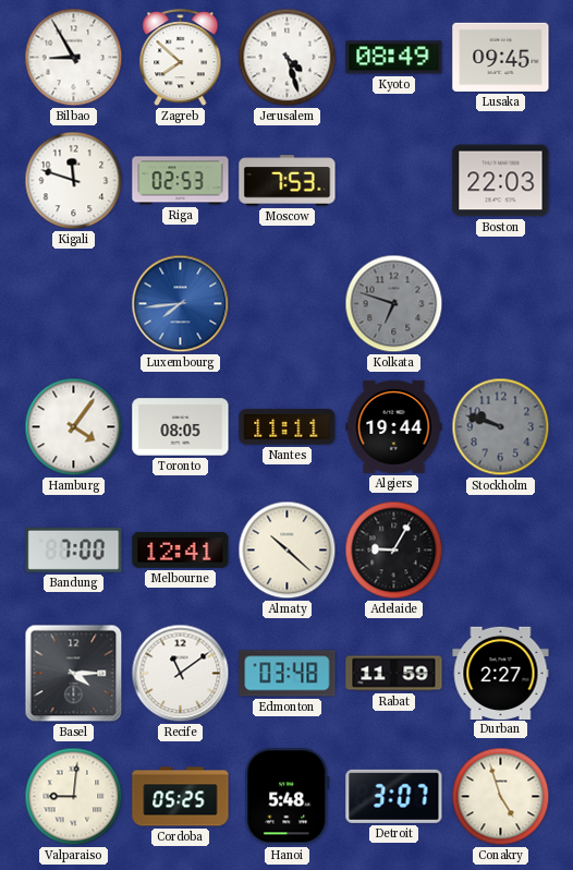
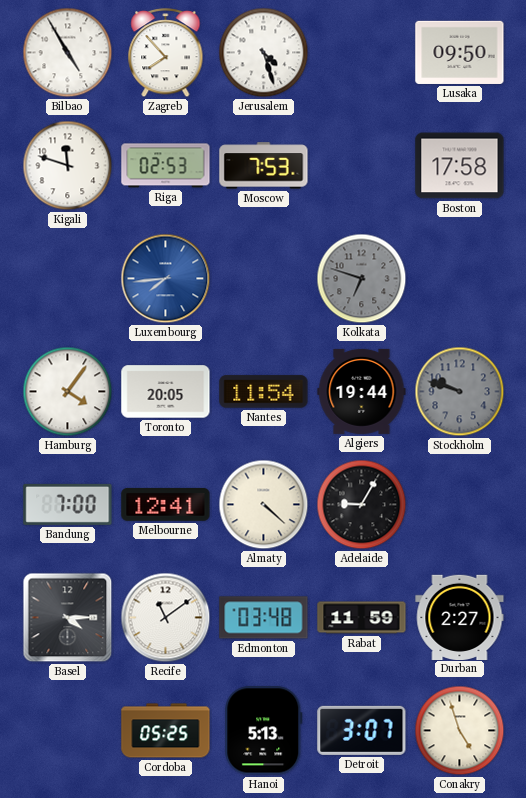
Bilbao: 8:55 -> 4:55
Zagreb: 7:52 -> 7:53
Kyoto: 08:49 -> none
Lusaka: 09:45 -> 09:50
Boston: 22:03 -> 17:58
Toronto: 08:05 -> 20:05
Nantes: 11:11 -> 11:54
Almaty: 10:22 -> 4:22
Valparaiso: 9:01 -> none
Hanoi: 5:48 -> 5:13
